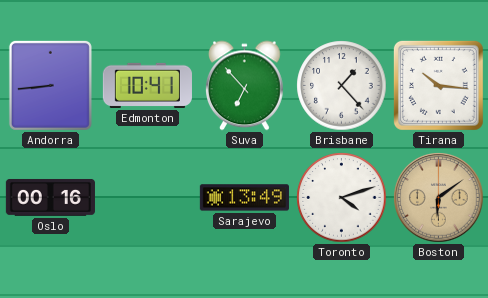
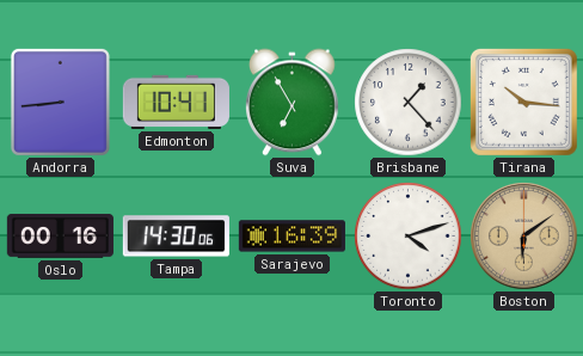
Suva: 6:53 -> 6:55
Tampa: none -> 14:30
Sarajevo: 13:49 -> 16:39
